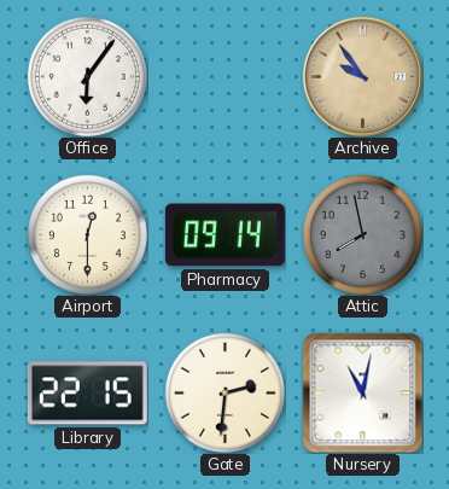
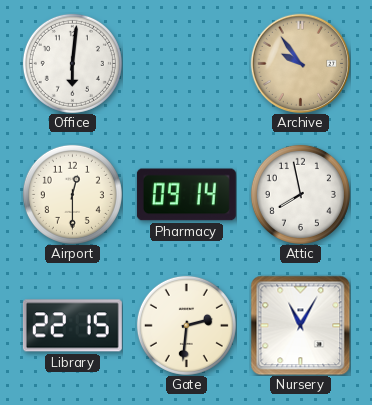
Office: 6:06 -> 6:01
Attic dial: grey -> white
Nursery: 11:02 -> 11:05
